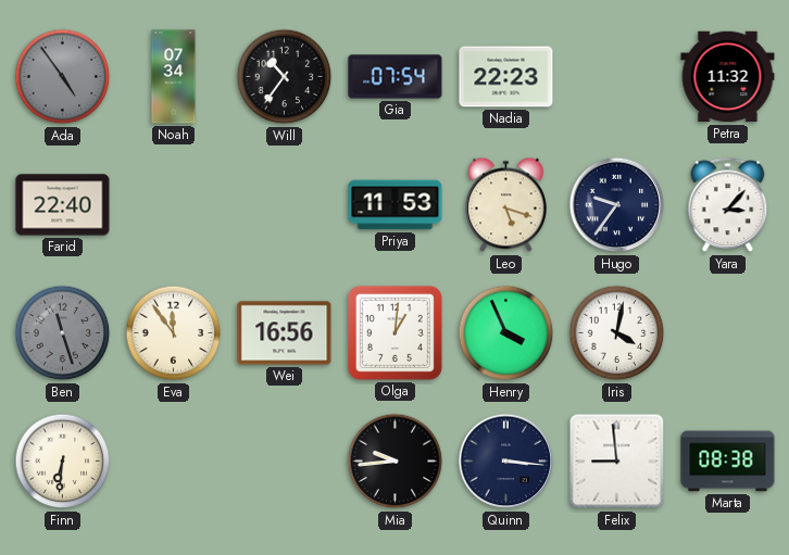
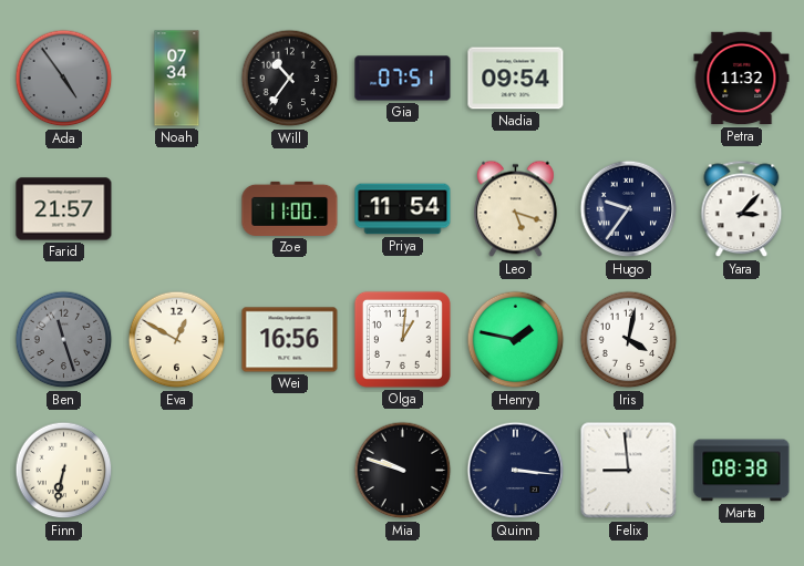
Gia: 07:54 -> 07:51
Nadia: 22:23 -> 09:54
Farid: 22:40 -> 21:57
Zoe: none -> 11:00
Priya: 11:53 -> 11:54
Eva: 11:54 -> 12:50
Henry: 3:56 -> 1:47
Finn: 6:31 -> 6:32
Mia: 9:44 -> 9:48
